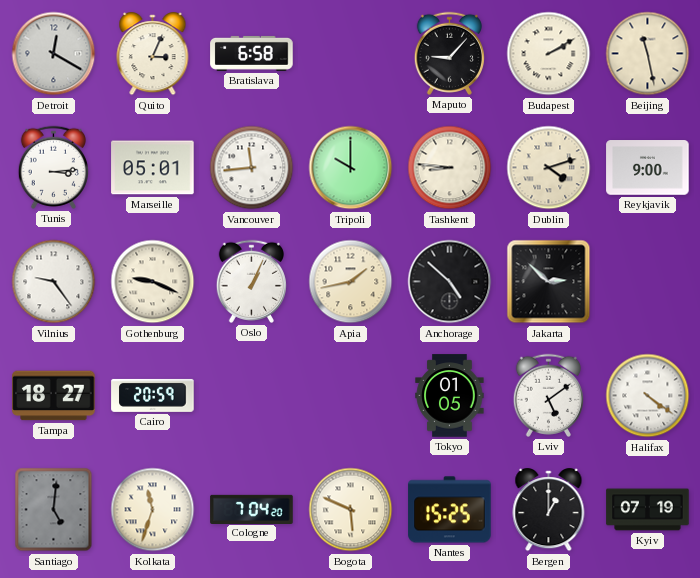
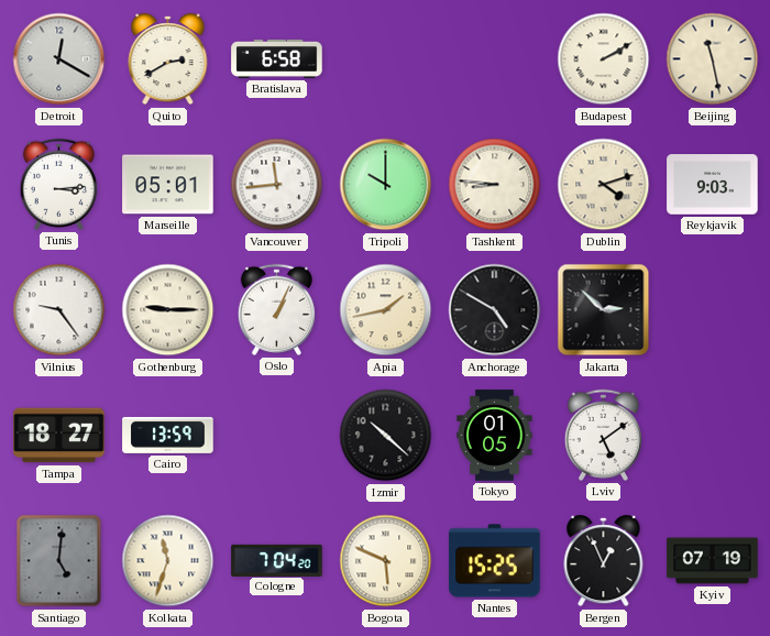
Quito: 3:04 -> 2:40
Maputo: 9:07 -> none
Reykjavik: 9:00 -> 9:03
Gothenburg: 9:19 -> 9:15
Anchorage: 4:52 -> 4:50
Cairo: 20:59 -> 13:59
Izmir: none -> 10:22
Halifax: 4:21 -> none
Bergen: 1:00 -> 12:56
